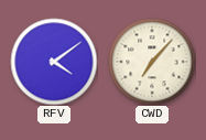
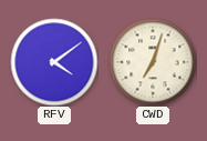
CWD: 7:07 -> 7:03
